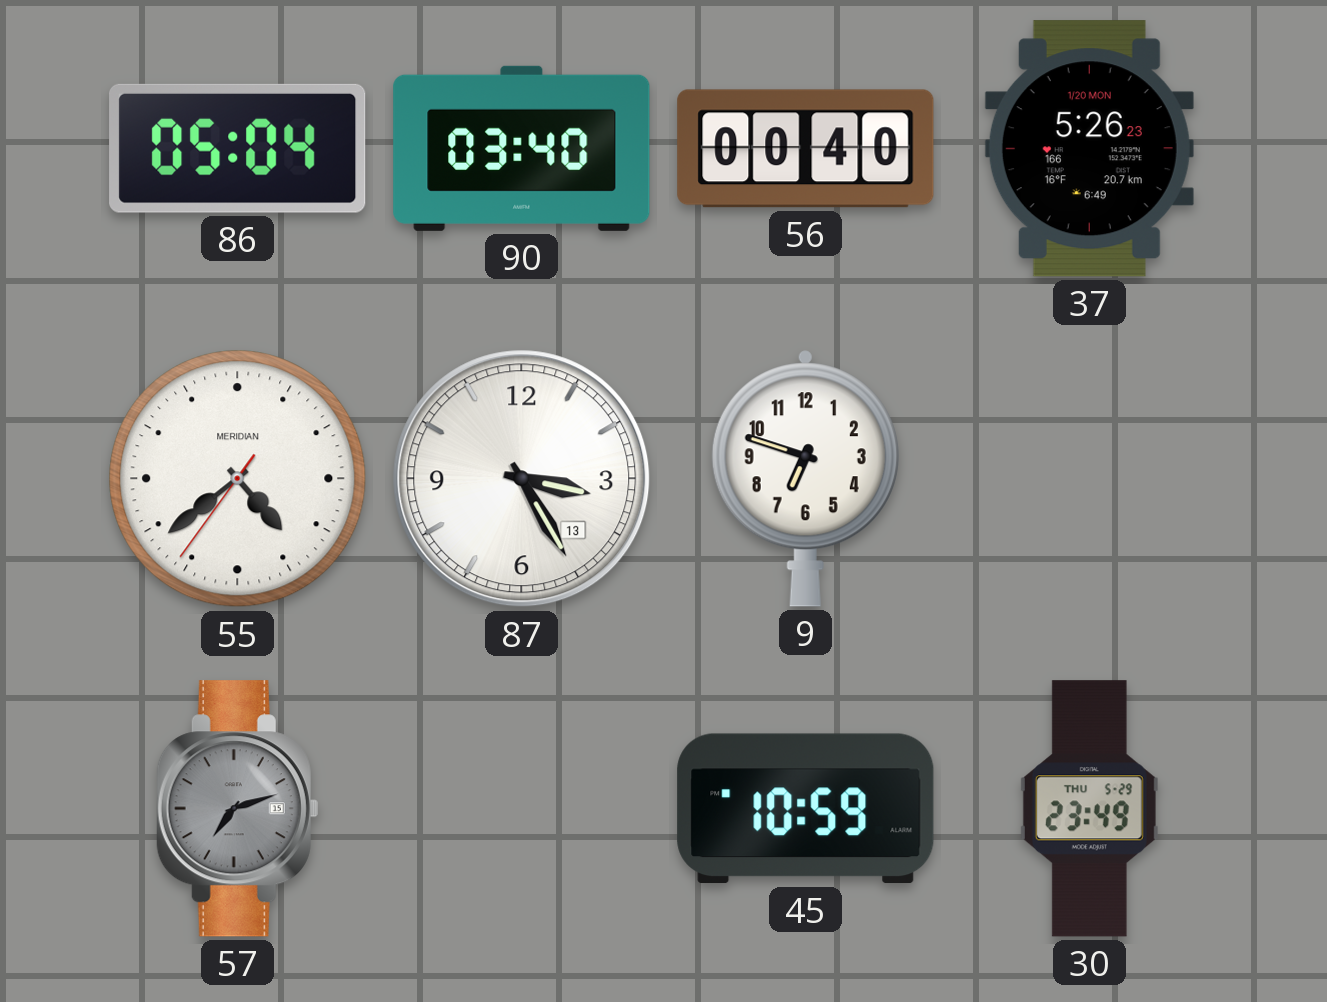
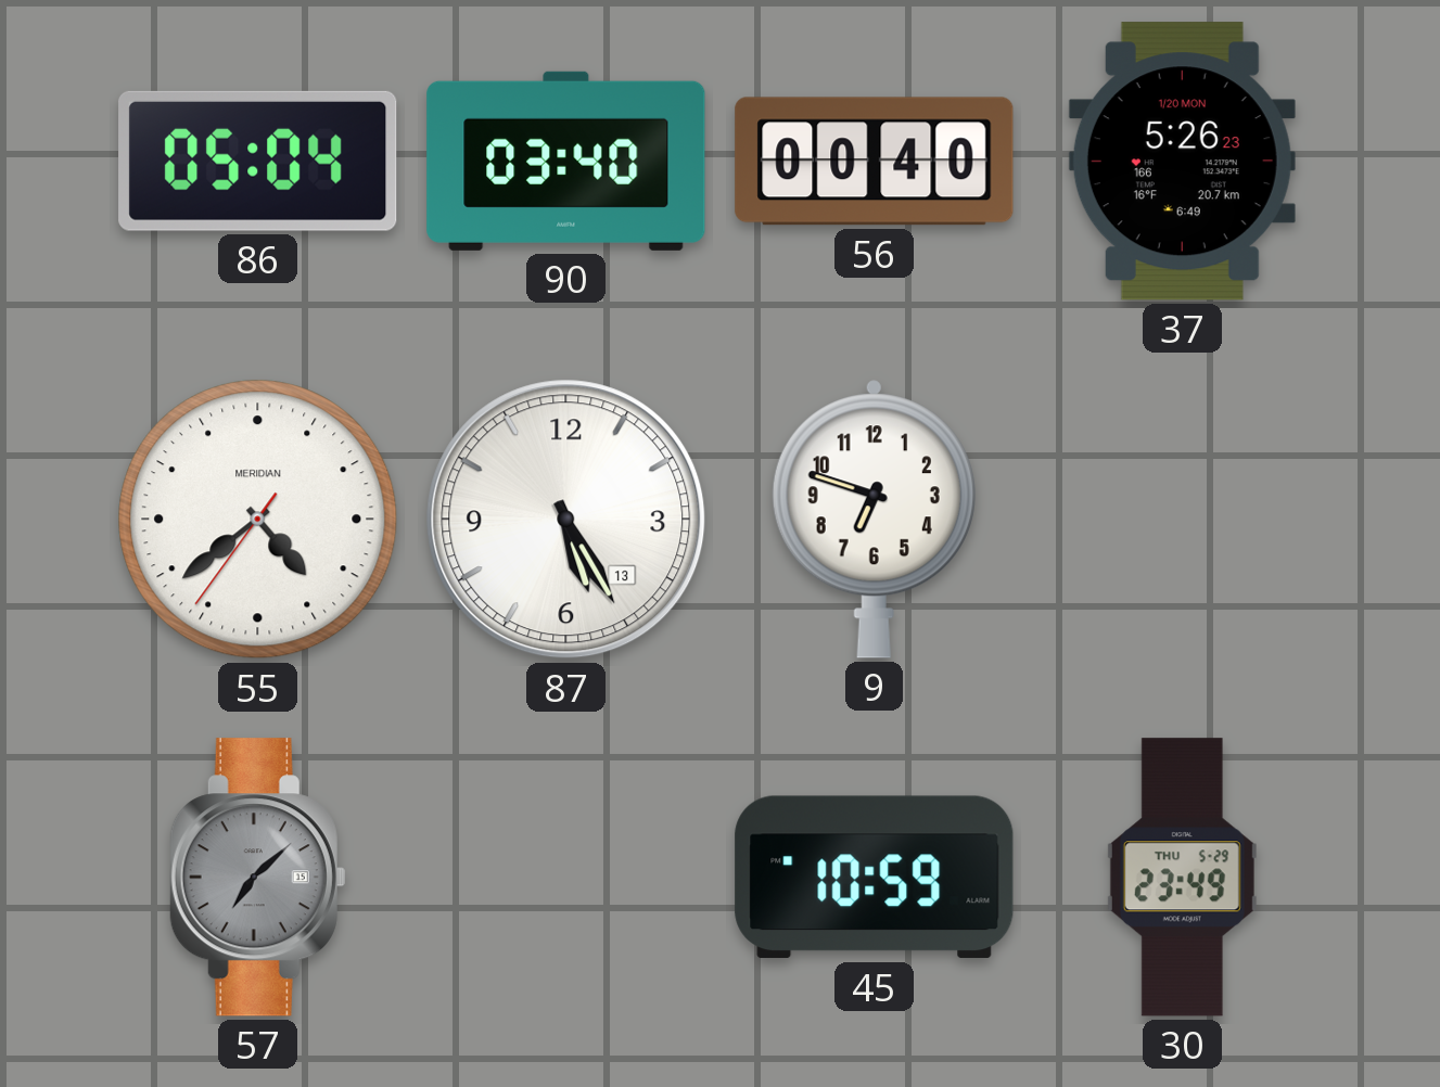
87: 3:25 -> 5:25
57: 7:12 -> 7:08
